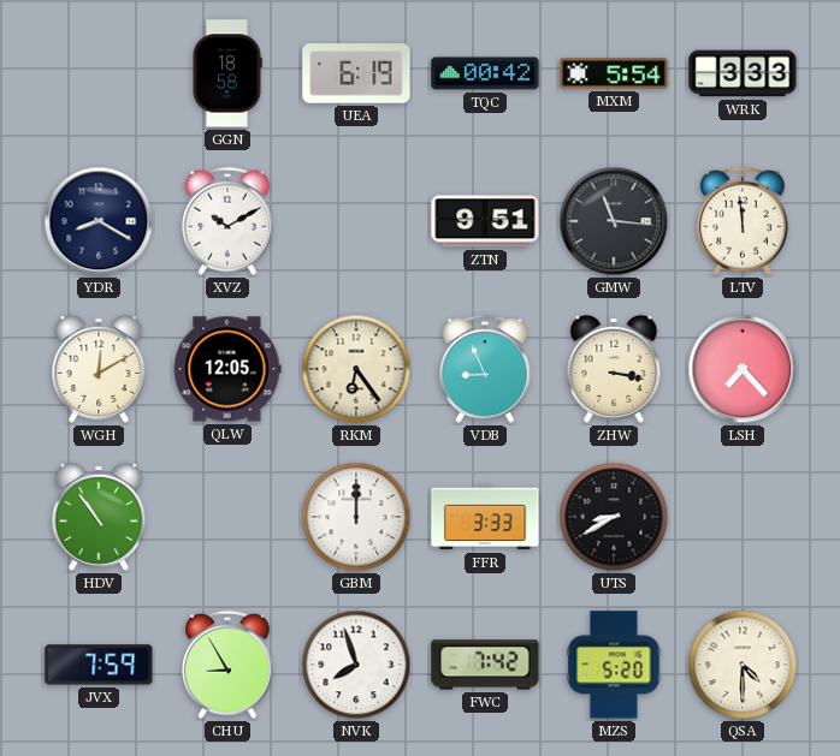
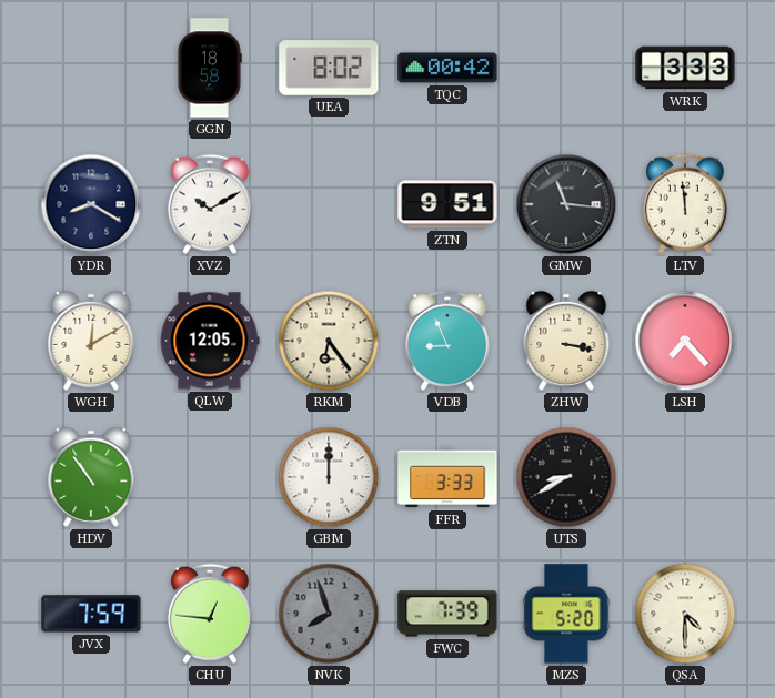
UEA: 6:19 -> 8:02
MXM: 5:54 -> none
CHU: 8:55 -> 12:46
NVK dial: white -> grey
FWC: 7:42 -> 7:39
